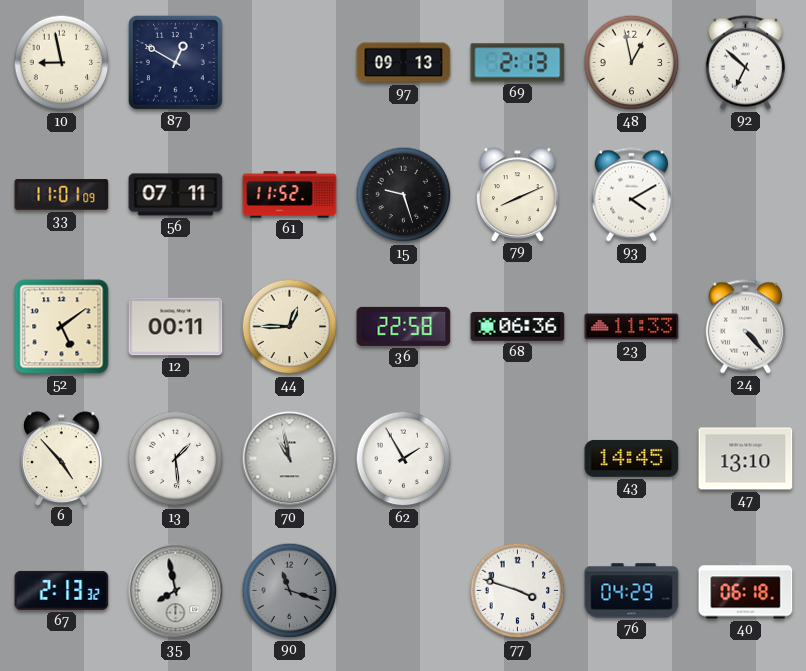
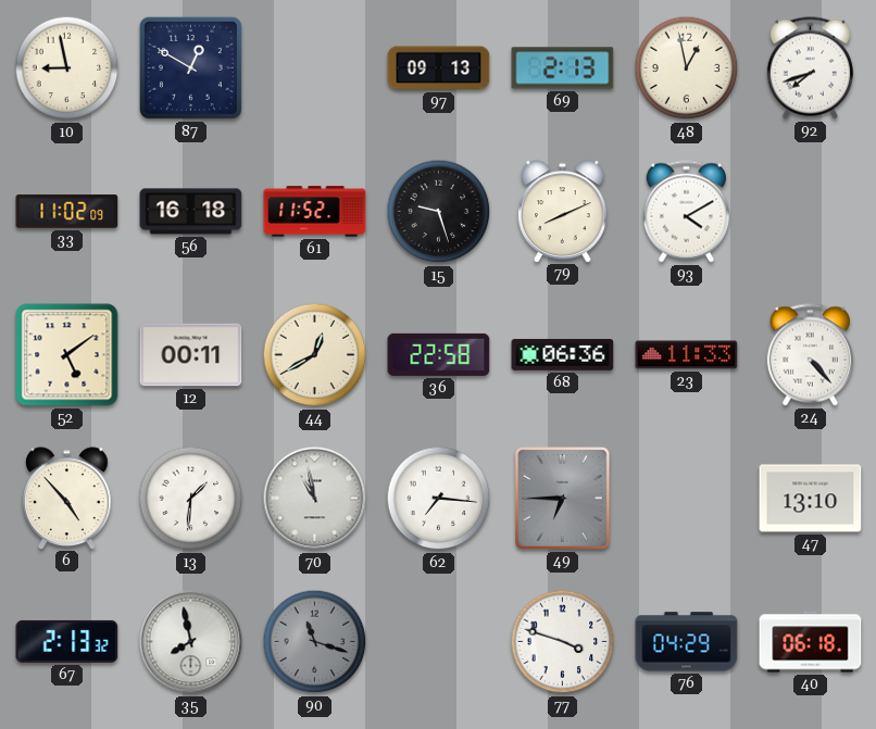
92: 6:52 -> 7:42
33: 11:01 -> 11:02
56: 07:11 -> 16:18
44: 12:45 -> 12:40
13: 1:29 -> 1:31
62: 1:55 -> 7:16
49: none -> 6:45
43: 14:45 -> none
